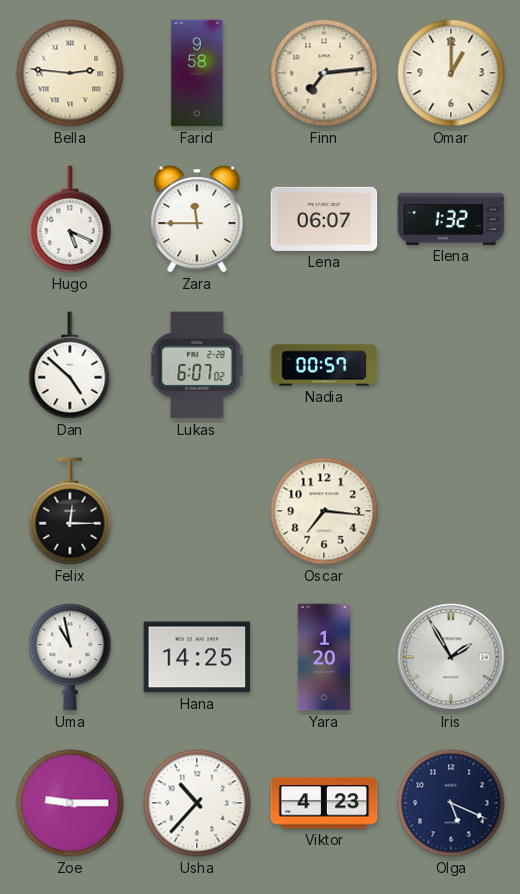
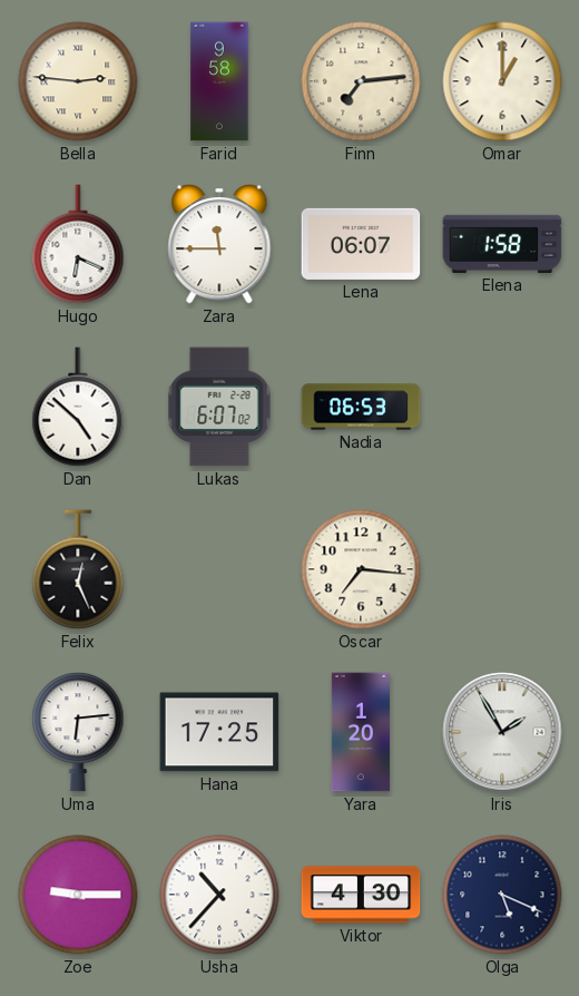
Hugo: 5:19 -> 6:19
Elena: 1:32 -> 1:58
Nadia: 00:57 -> 06:53
Felix: 12:15 -> 12:26
Uma: 10:58 -> 6:14
Hana: 14:25 -> 17:25
Viktor: 4:23 -> 4:30
